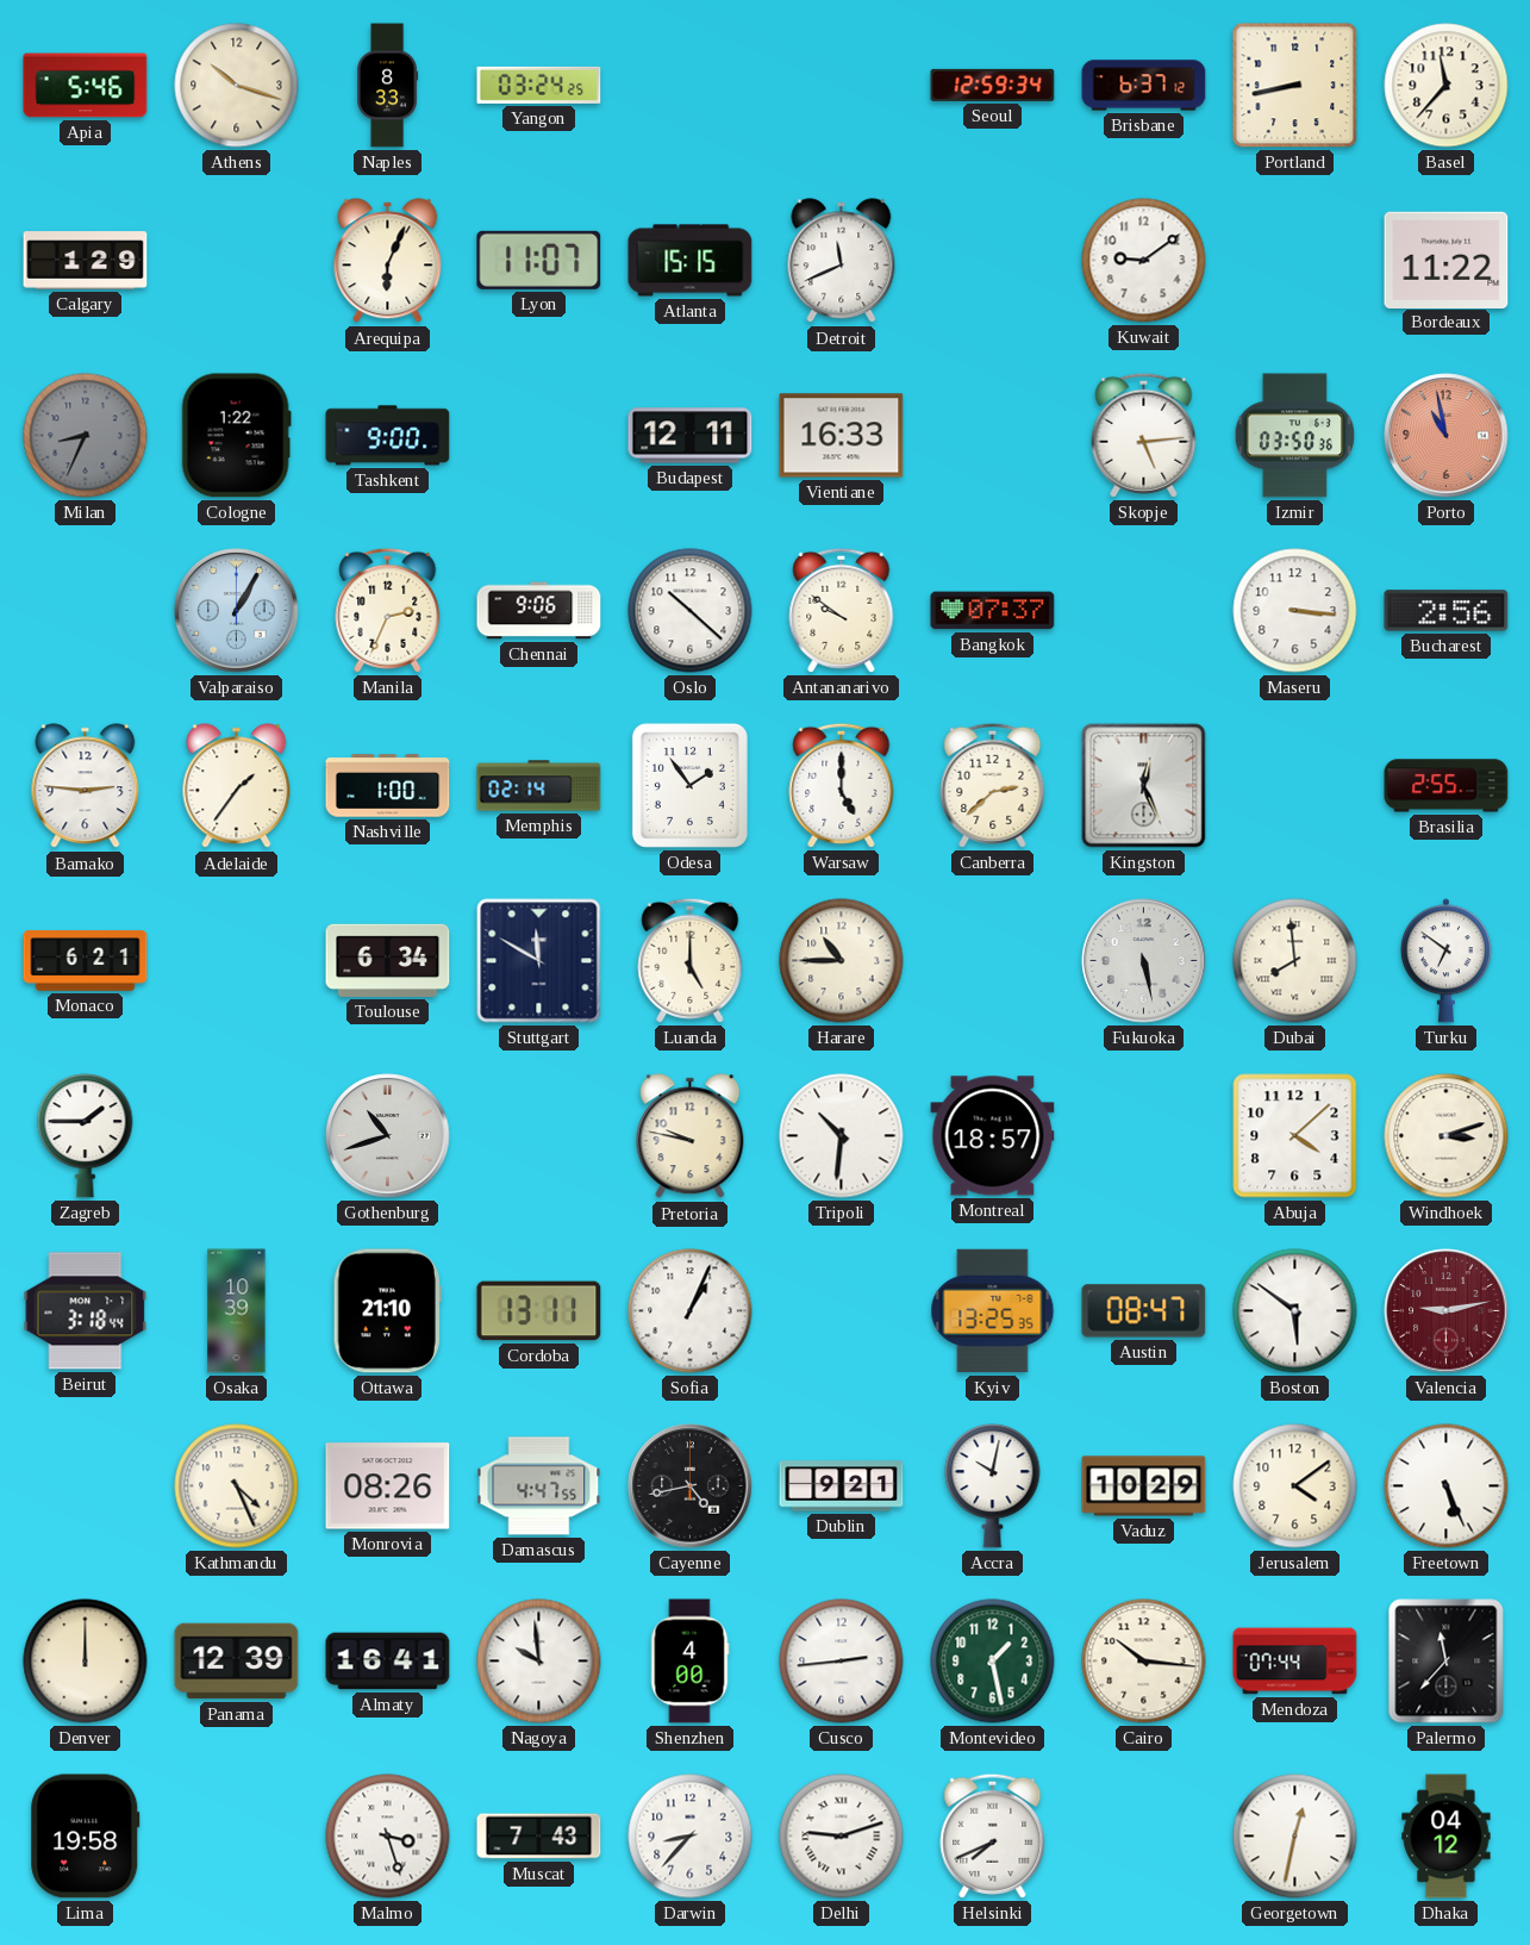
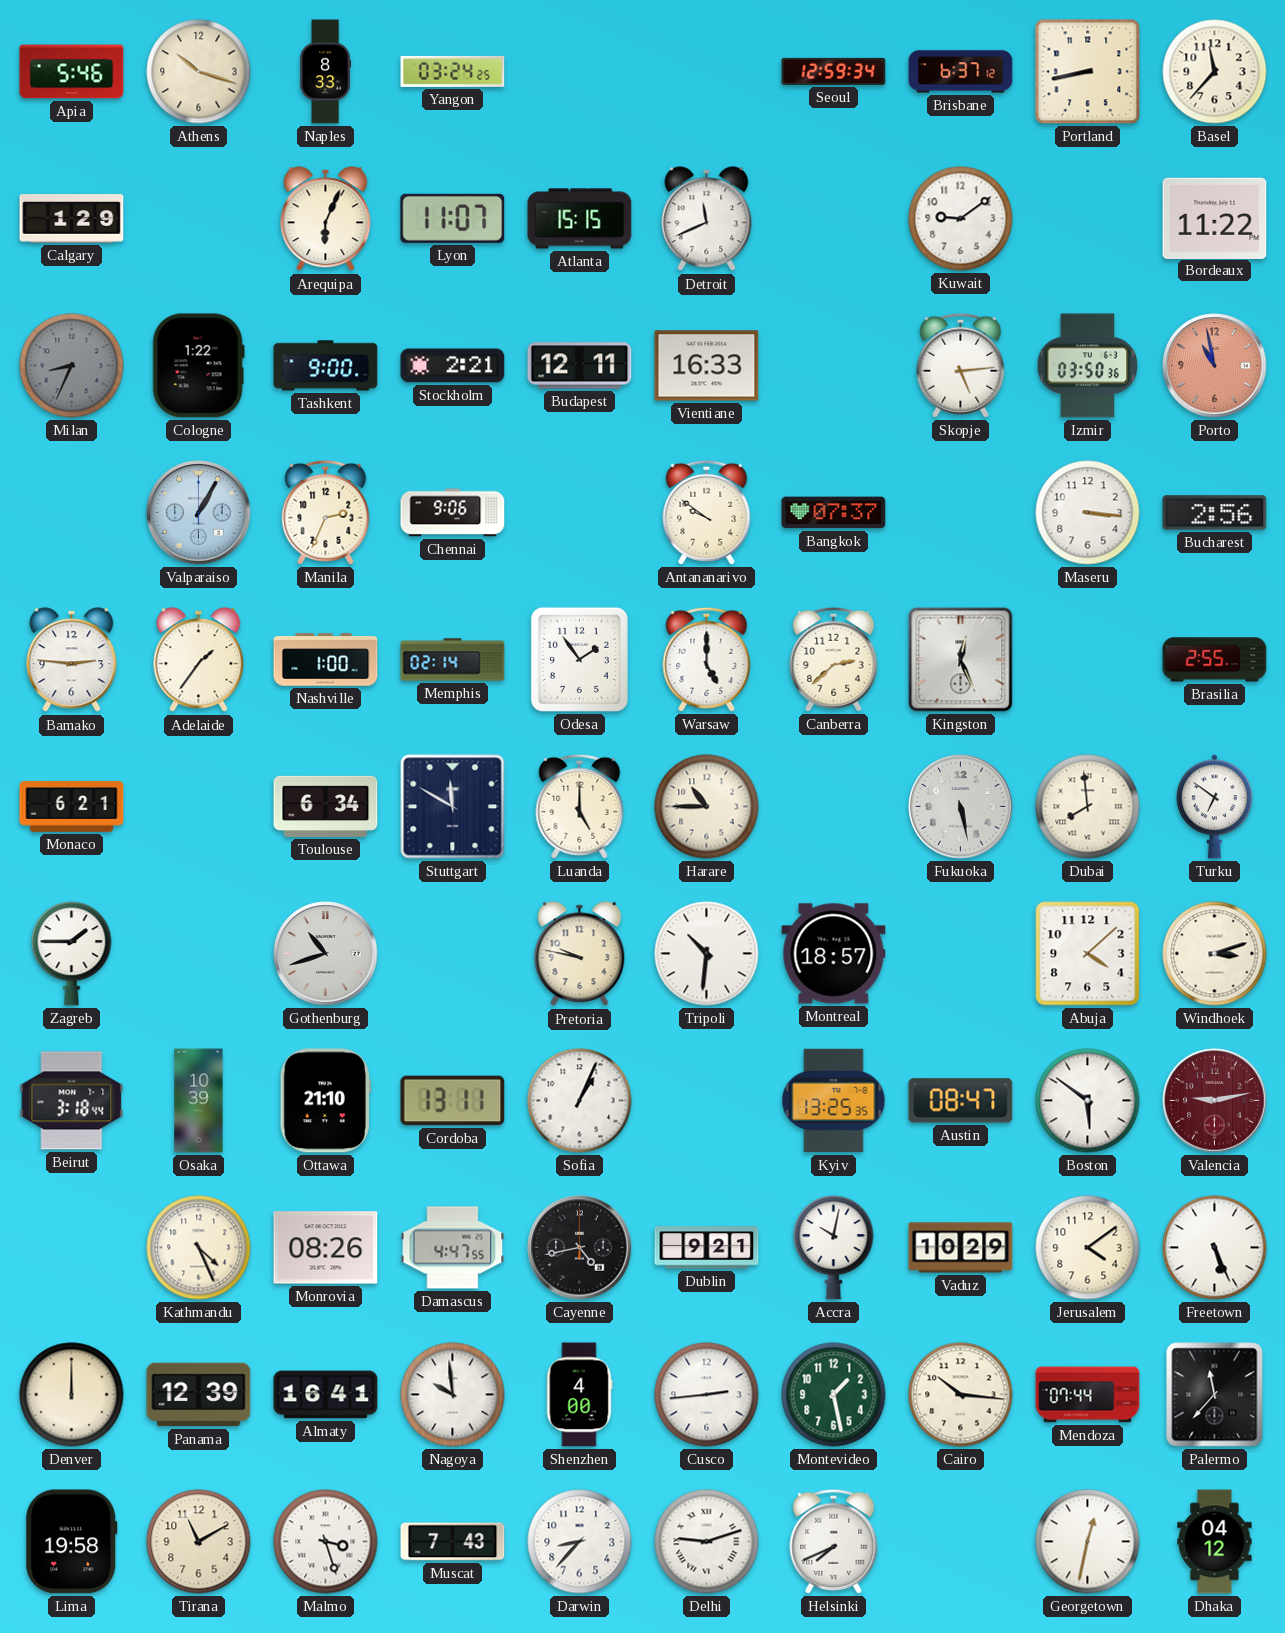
Stockholm: none -> 2:21
Oslo: 10:22 -> none
Tirana: none -> 11:10
